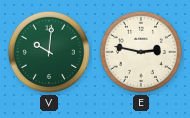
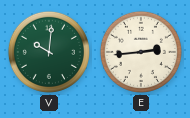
E: 2:47 -> 2:44
